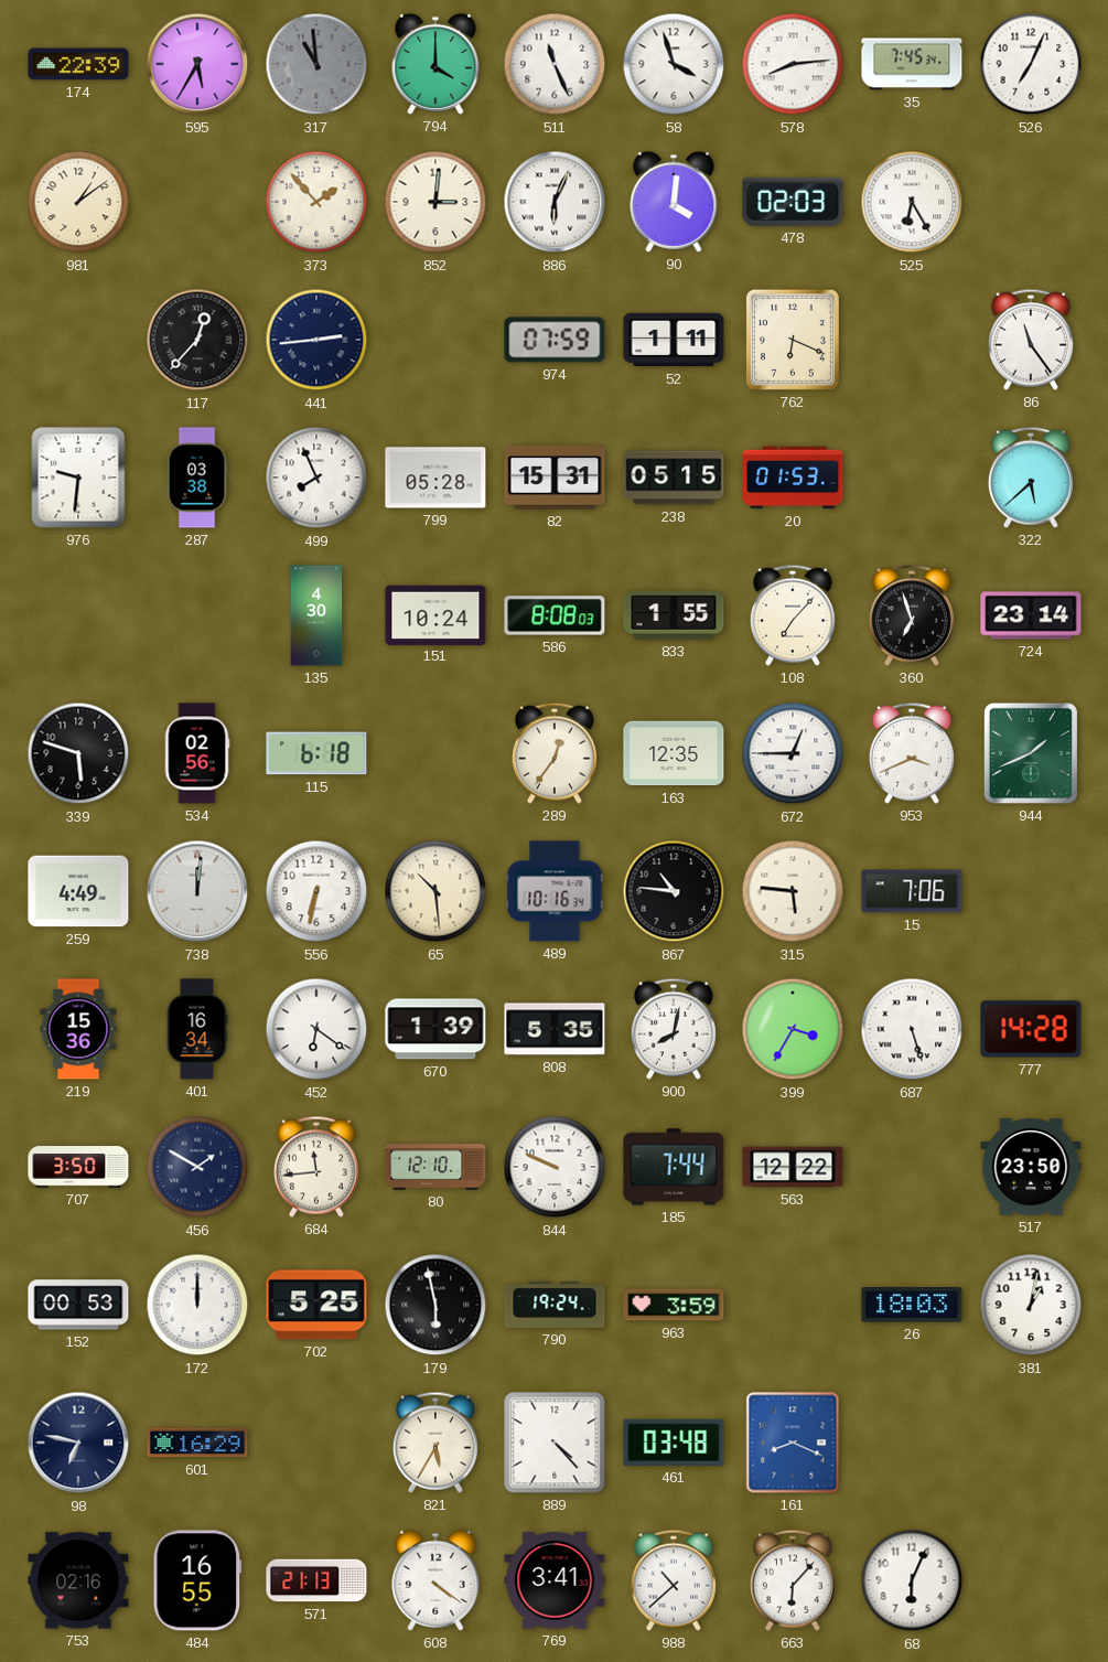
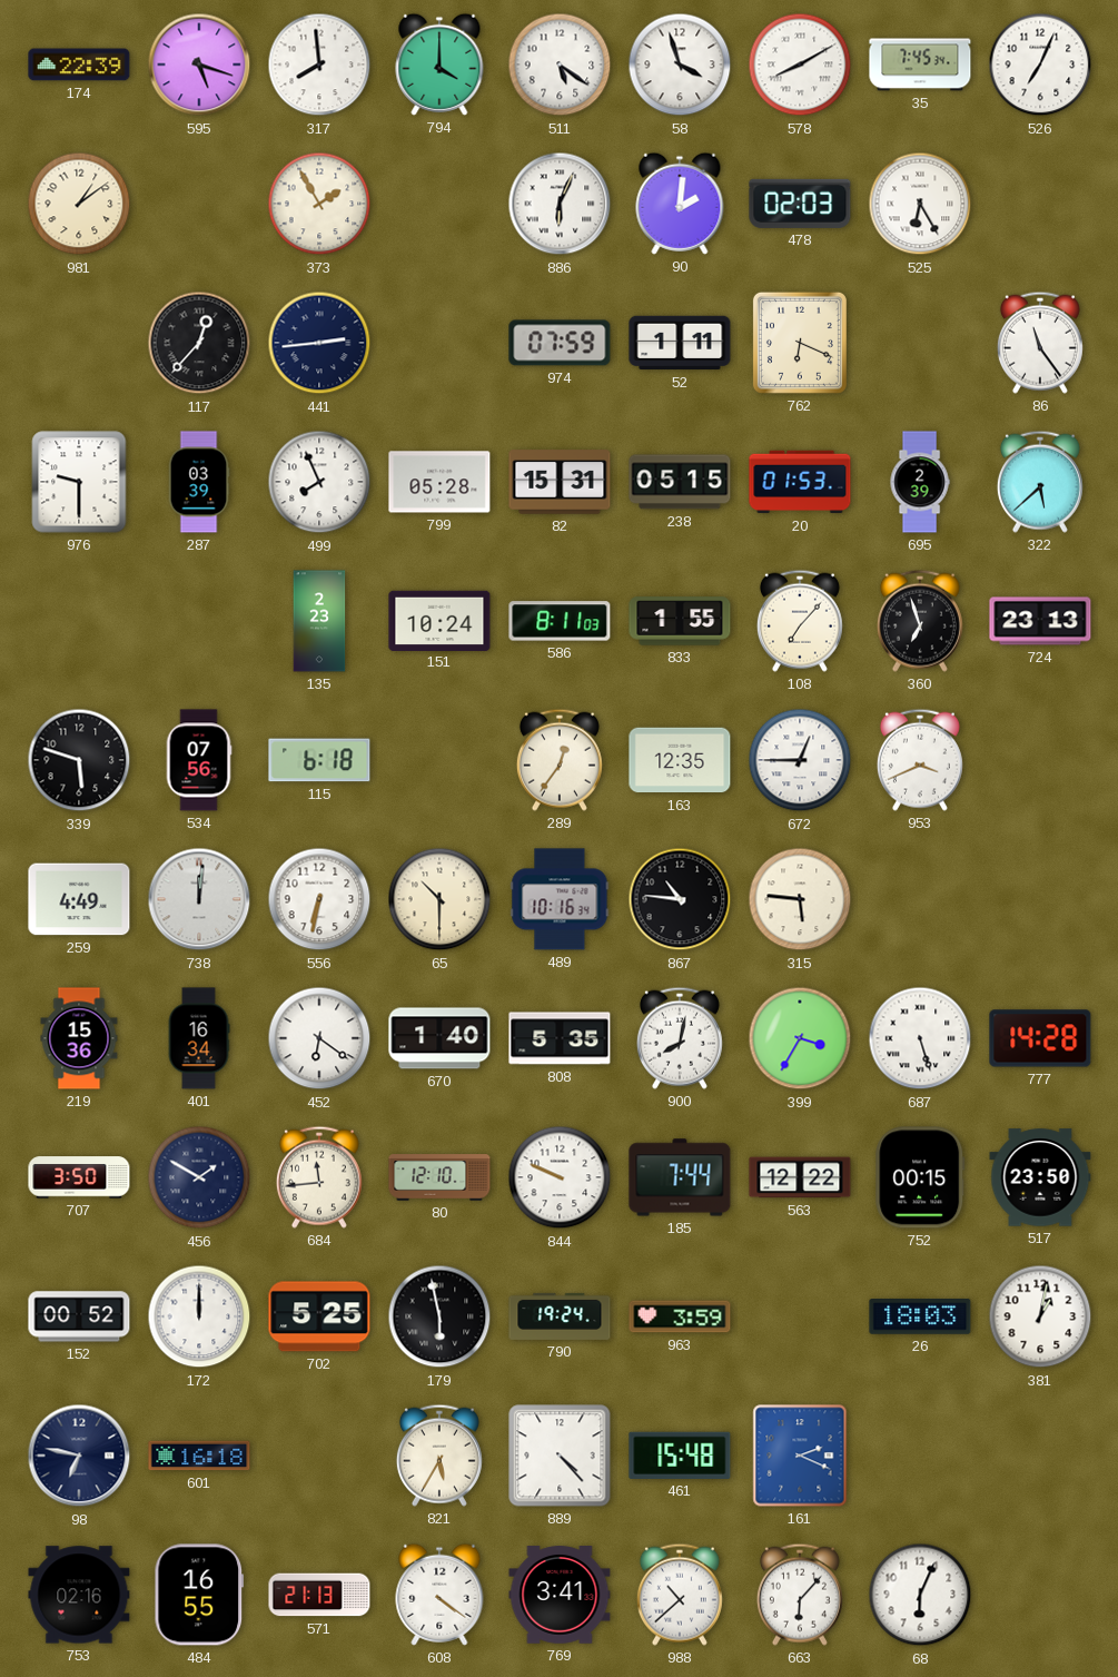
595: 5:35 -> 5:18
317: 10:59 -> 7:59
317 dial: grey -> white
511: 11:26 -> 5:21
578: 8:14 -> 8:10
373: 1:53 -> 1:55
852: 3:01 -> none
90: 4:01 -> 2:01
976: 9:31 -> 9:30
287: 03:38 -> 03:39
695: none -> 2:39
135: 4:30 -> 2:23
586: 8:08 -> 8:11
724: 23:14 -> 23:13
534: 02:56 -> 07:56
944: 1:41 -> none
65: 10:29 -> 10:30
15: 7:06 -> none
670: 1:39 -> 1:40
752: none -> 00:15
152: 00:53 -> 00:52
601: 16:29 -> 16:18
461: 03:48 -> 15:48
161: 8:19 -> 2:19
